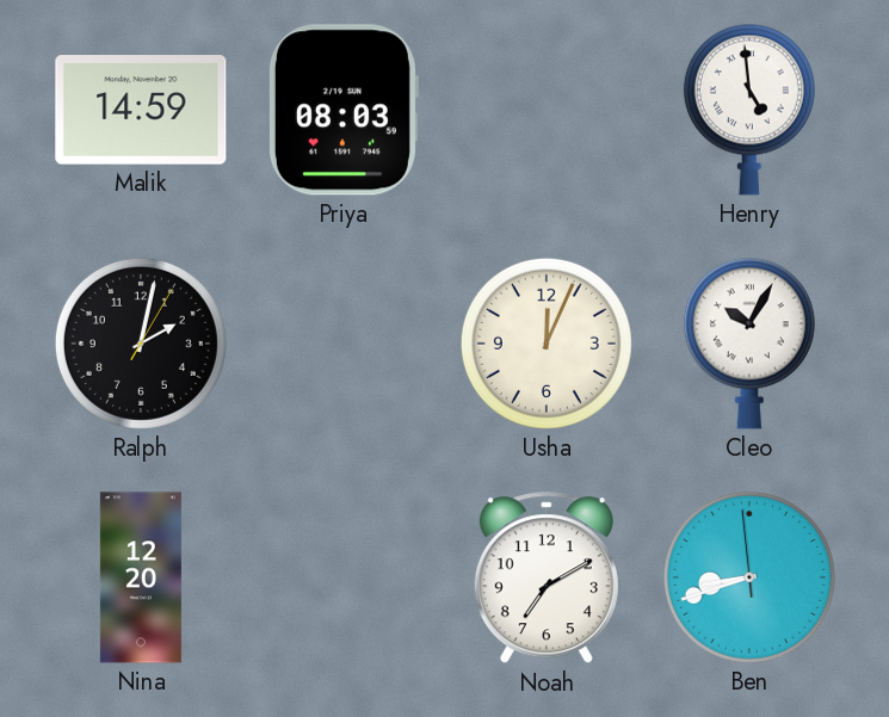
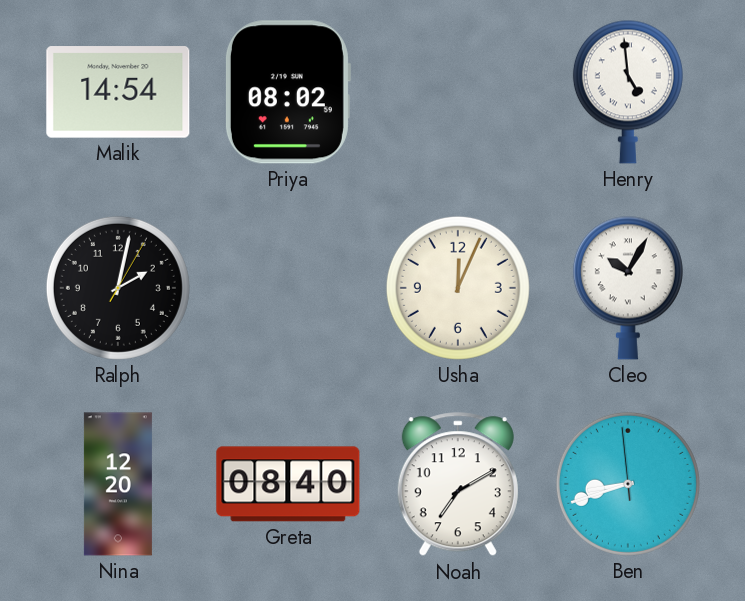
Malik: 14:59 -> 14:54
Priya: 08:03 -> 08:02
Greta: none -> 08:40
